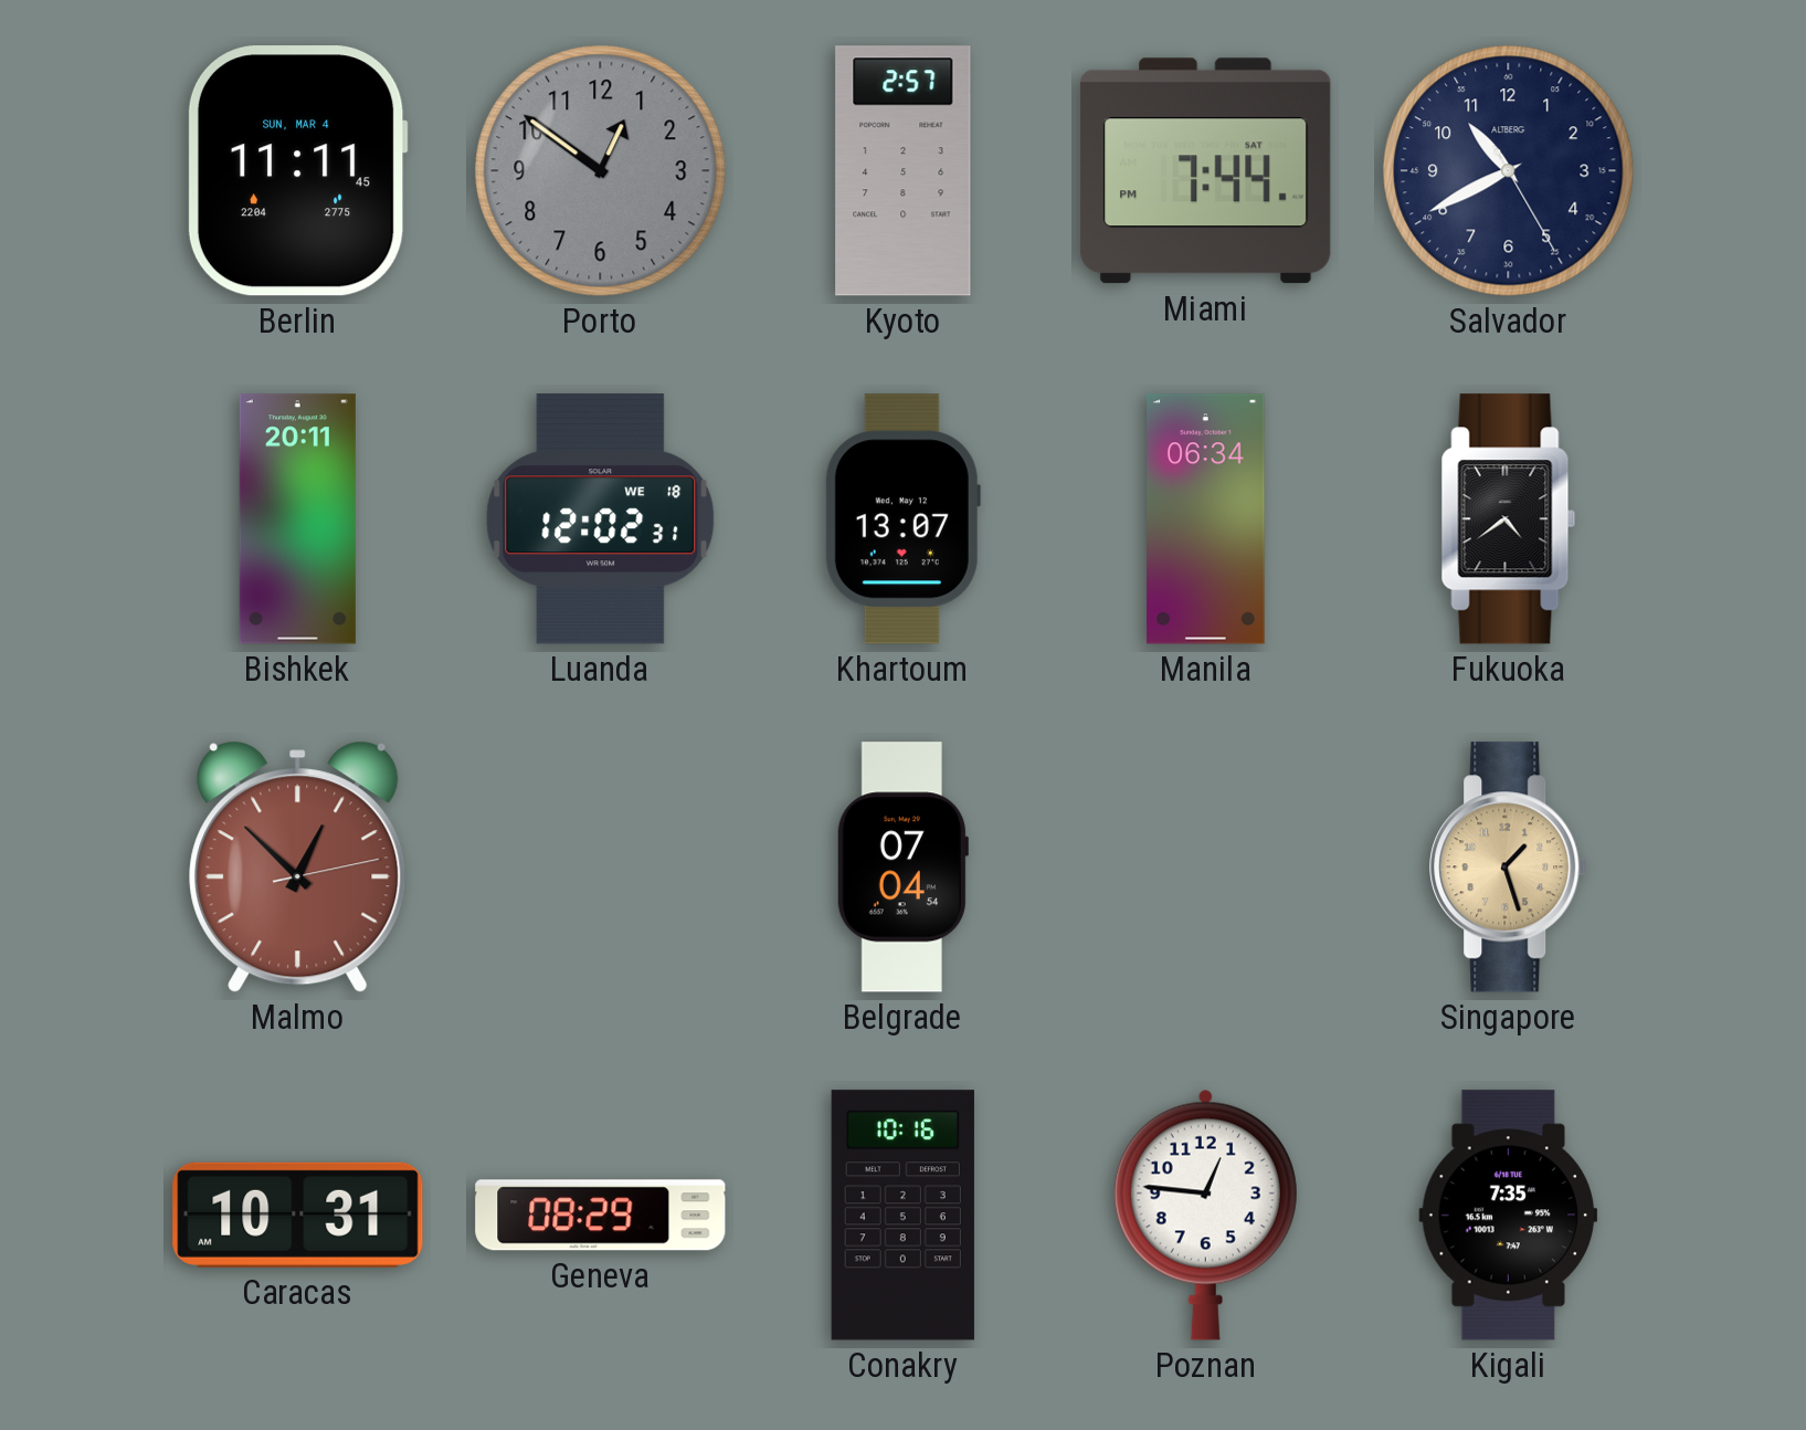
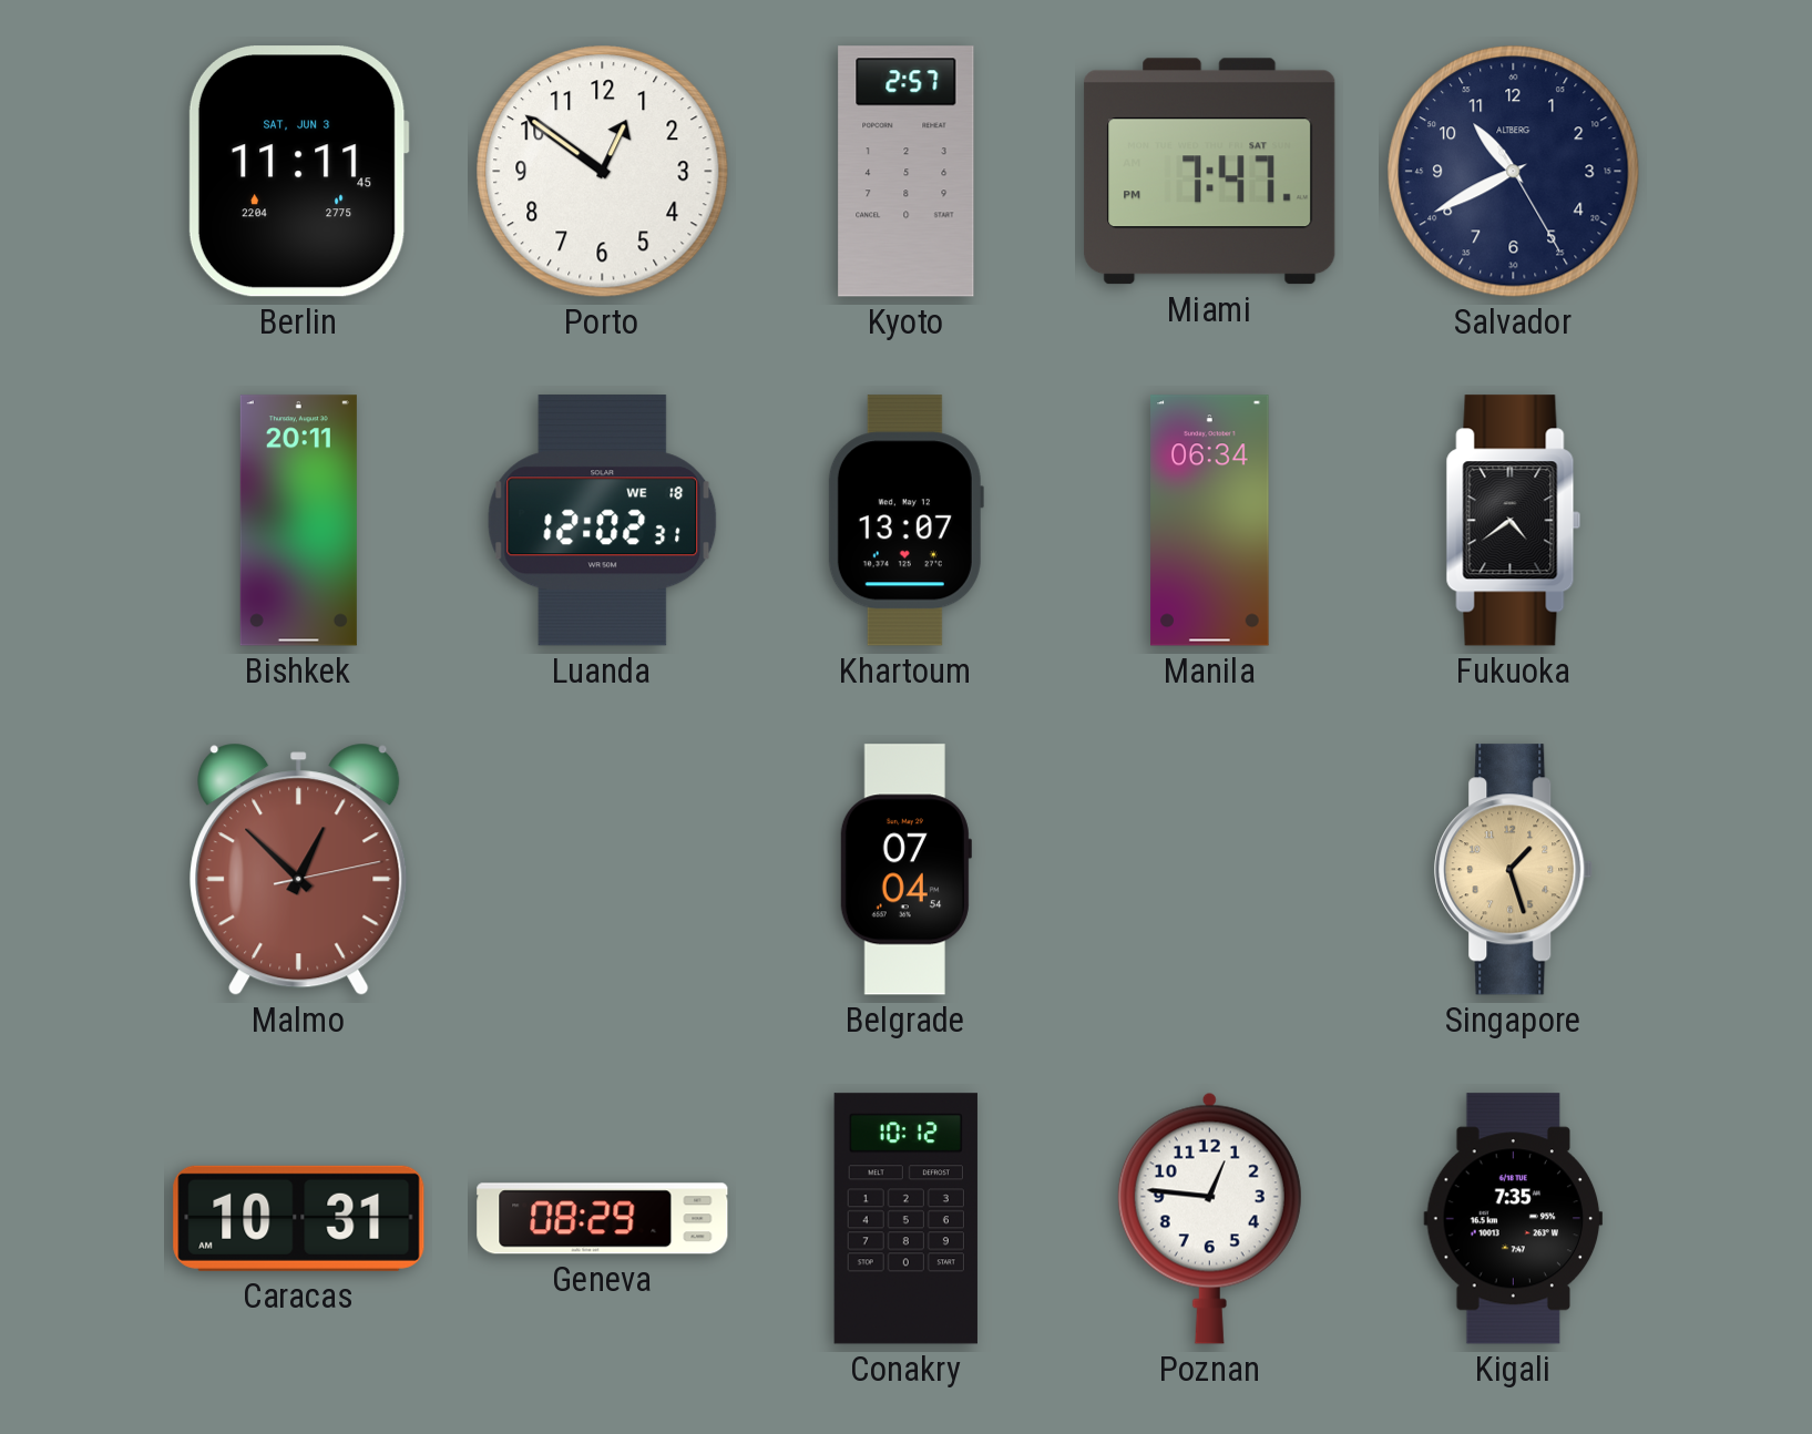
Berlin date: SUN, MAR 4 -> SAT, JUN 3
Porto dial: grey -> white
Miami: 7:44 -> 7:47
Conakry: 10:16 -> 10:12
